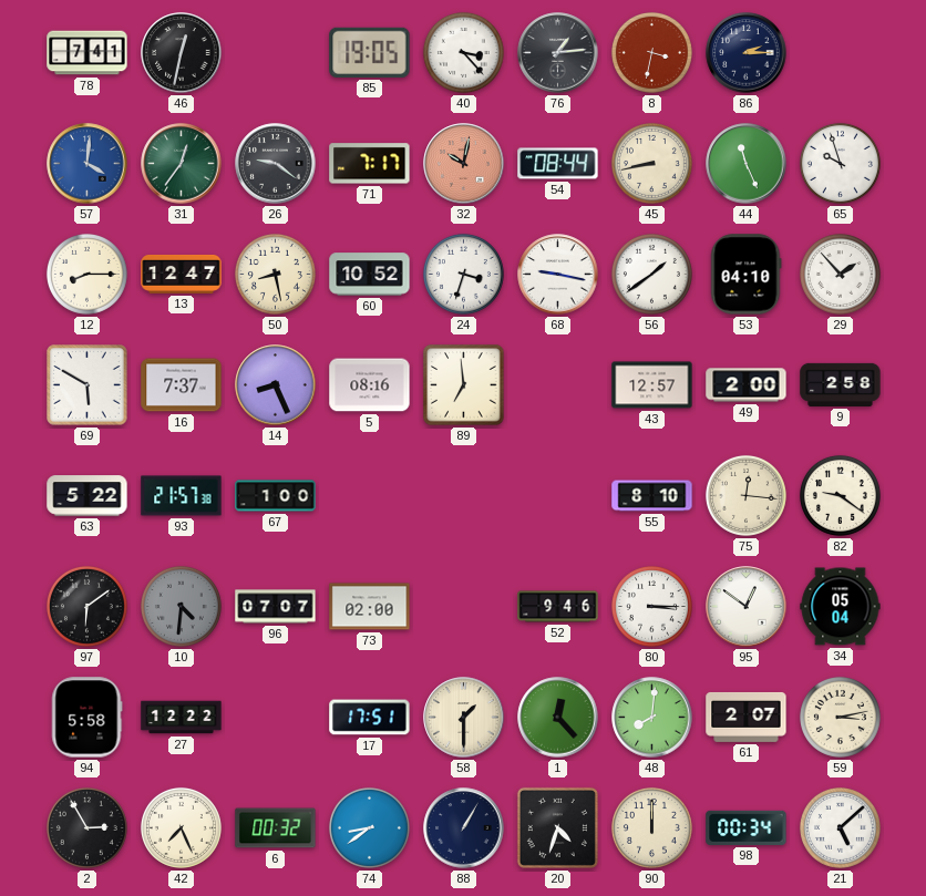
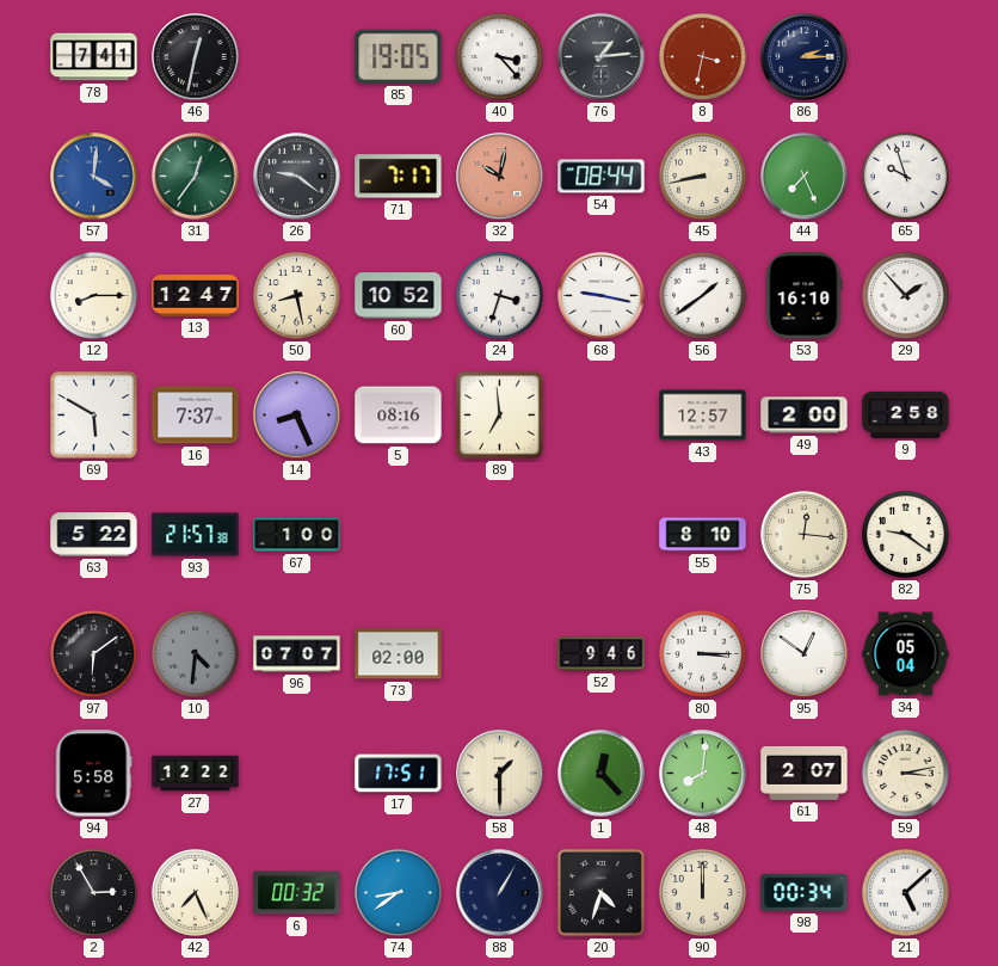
44: 11:26 -> 7:26
53: 04:10 -> 16:10
